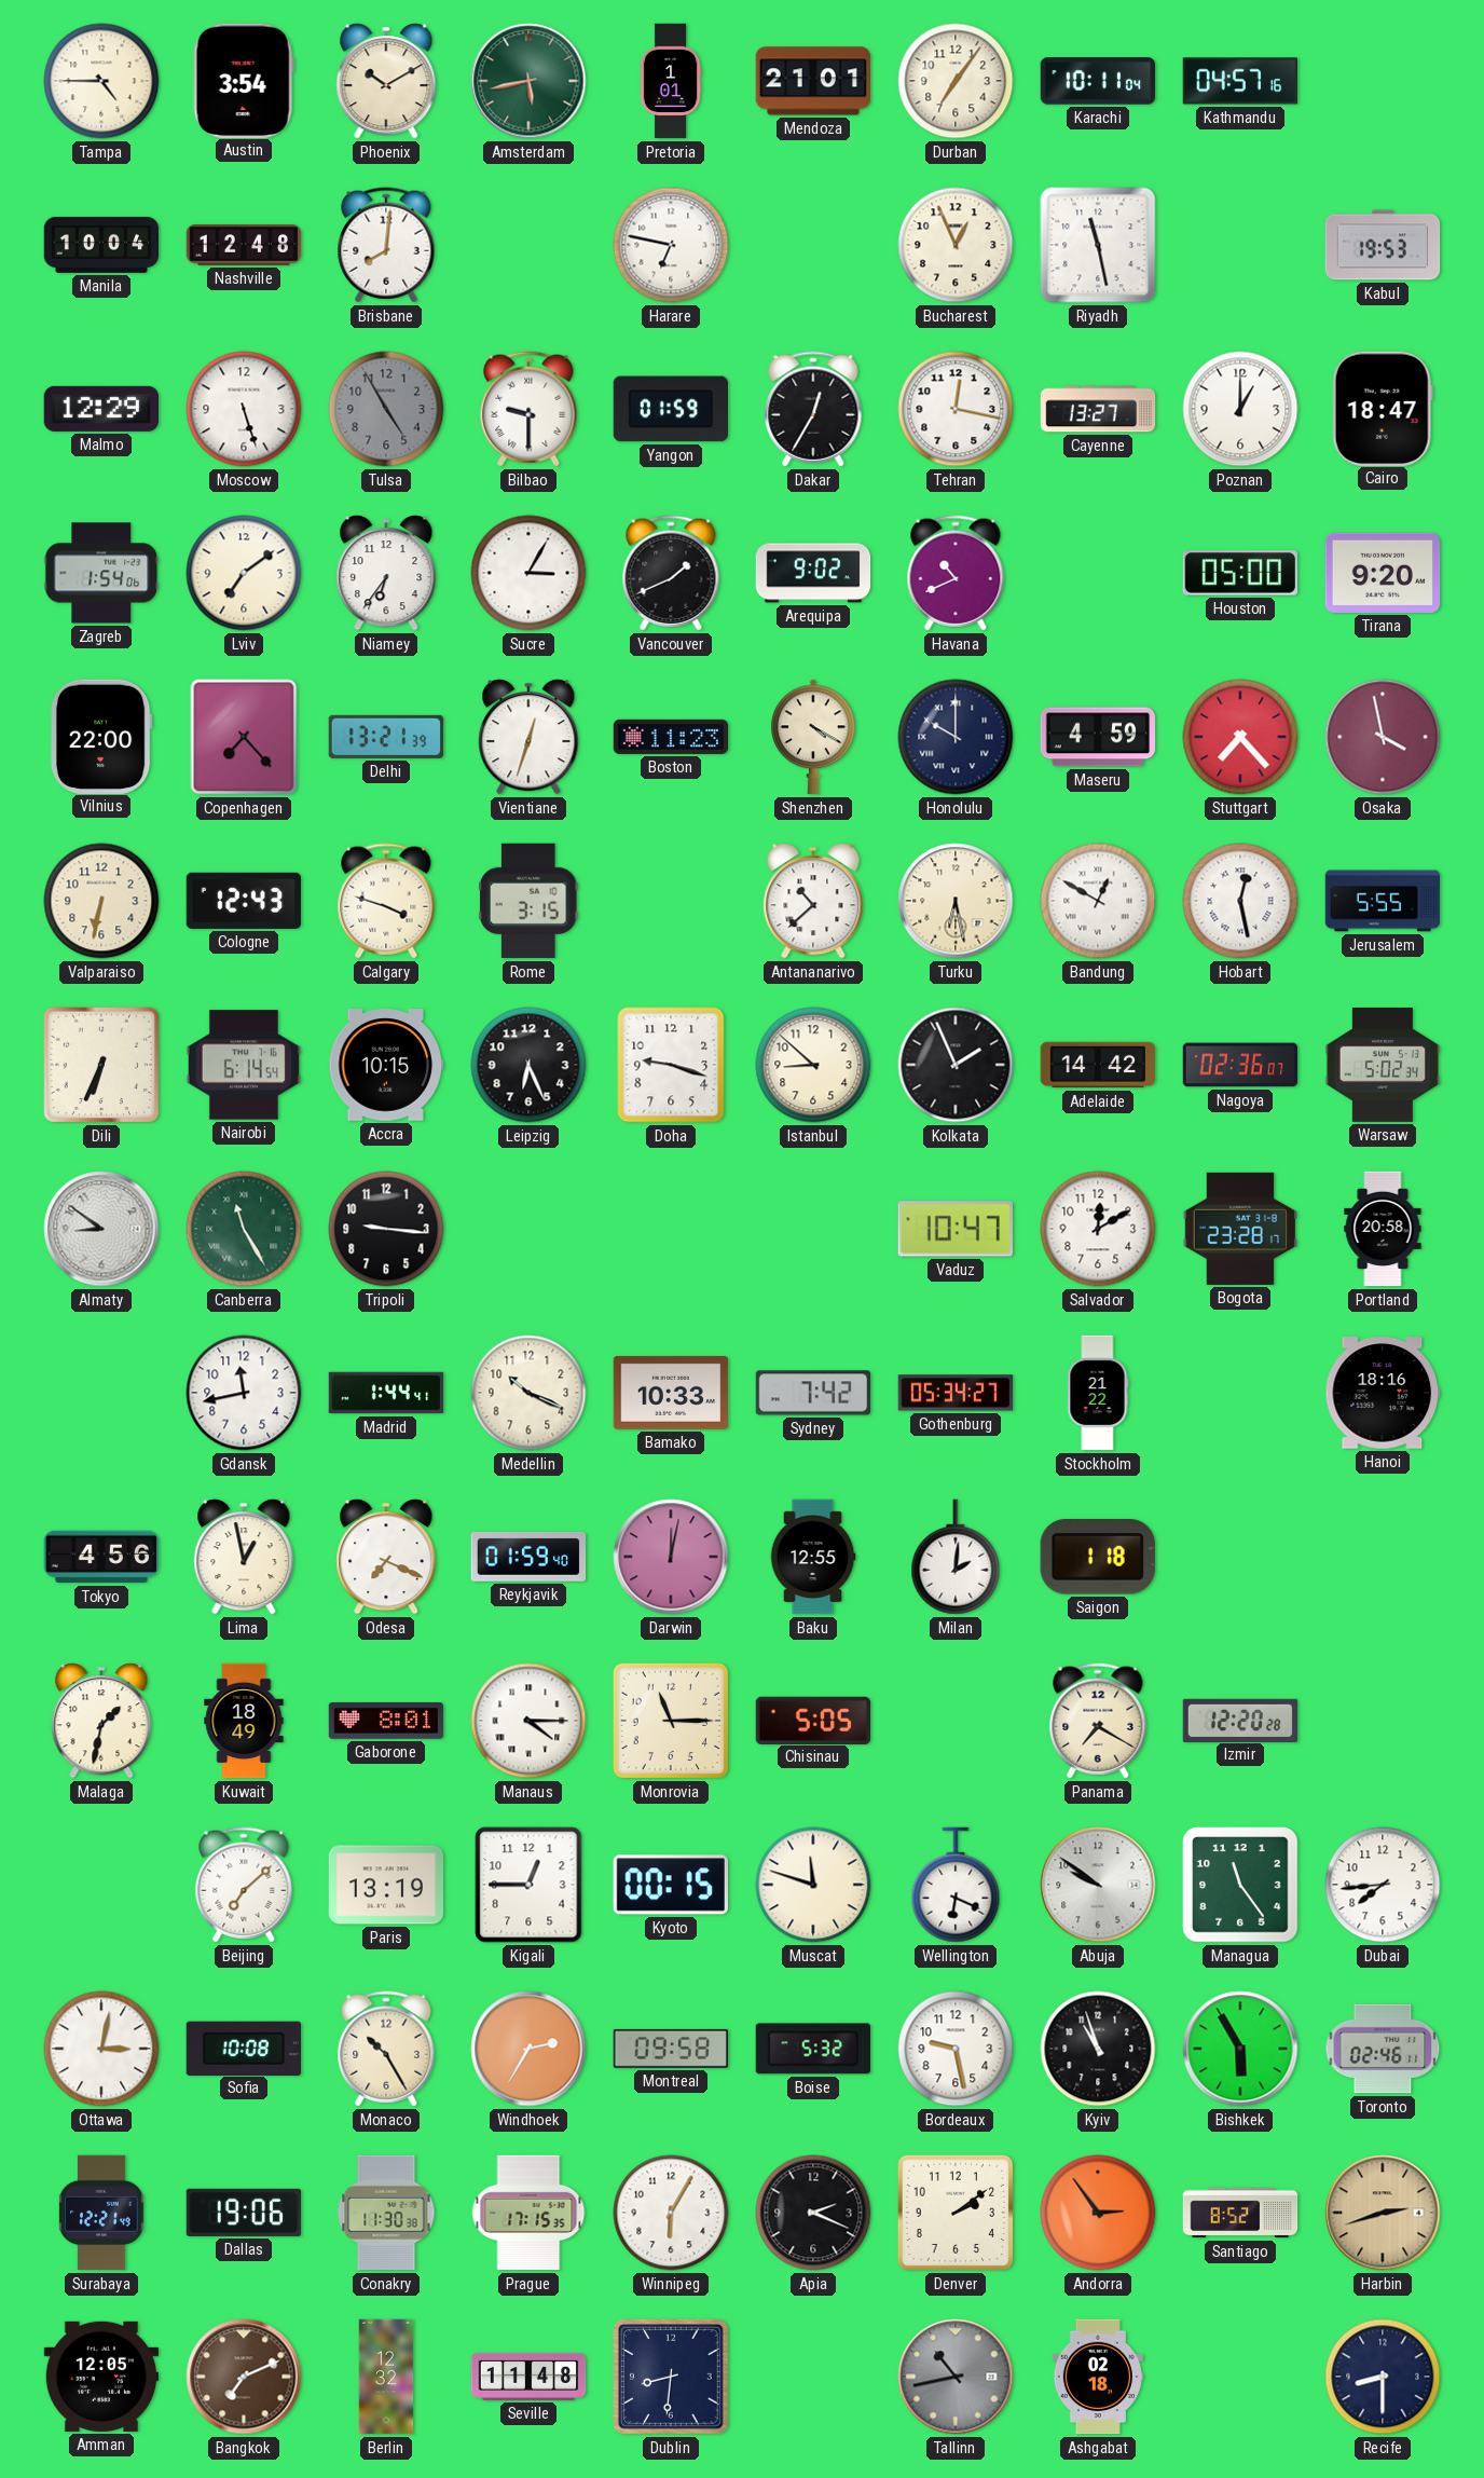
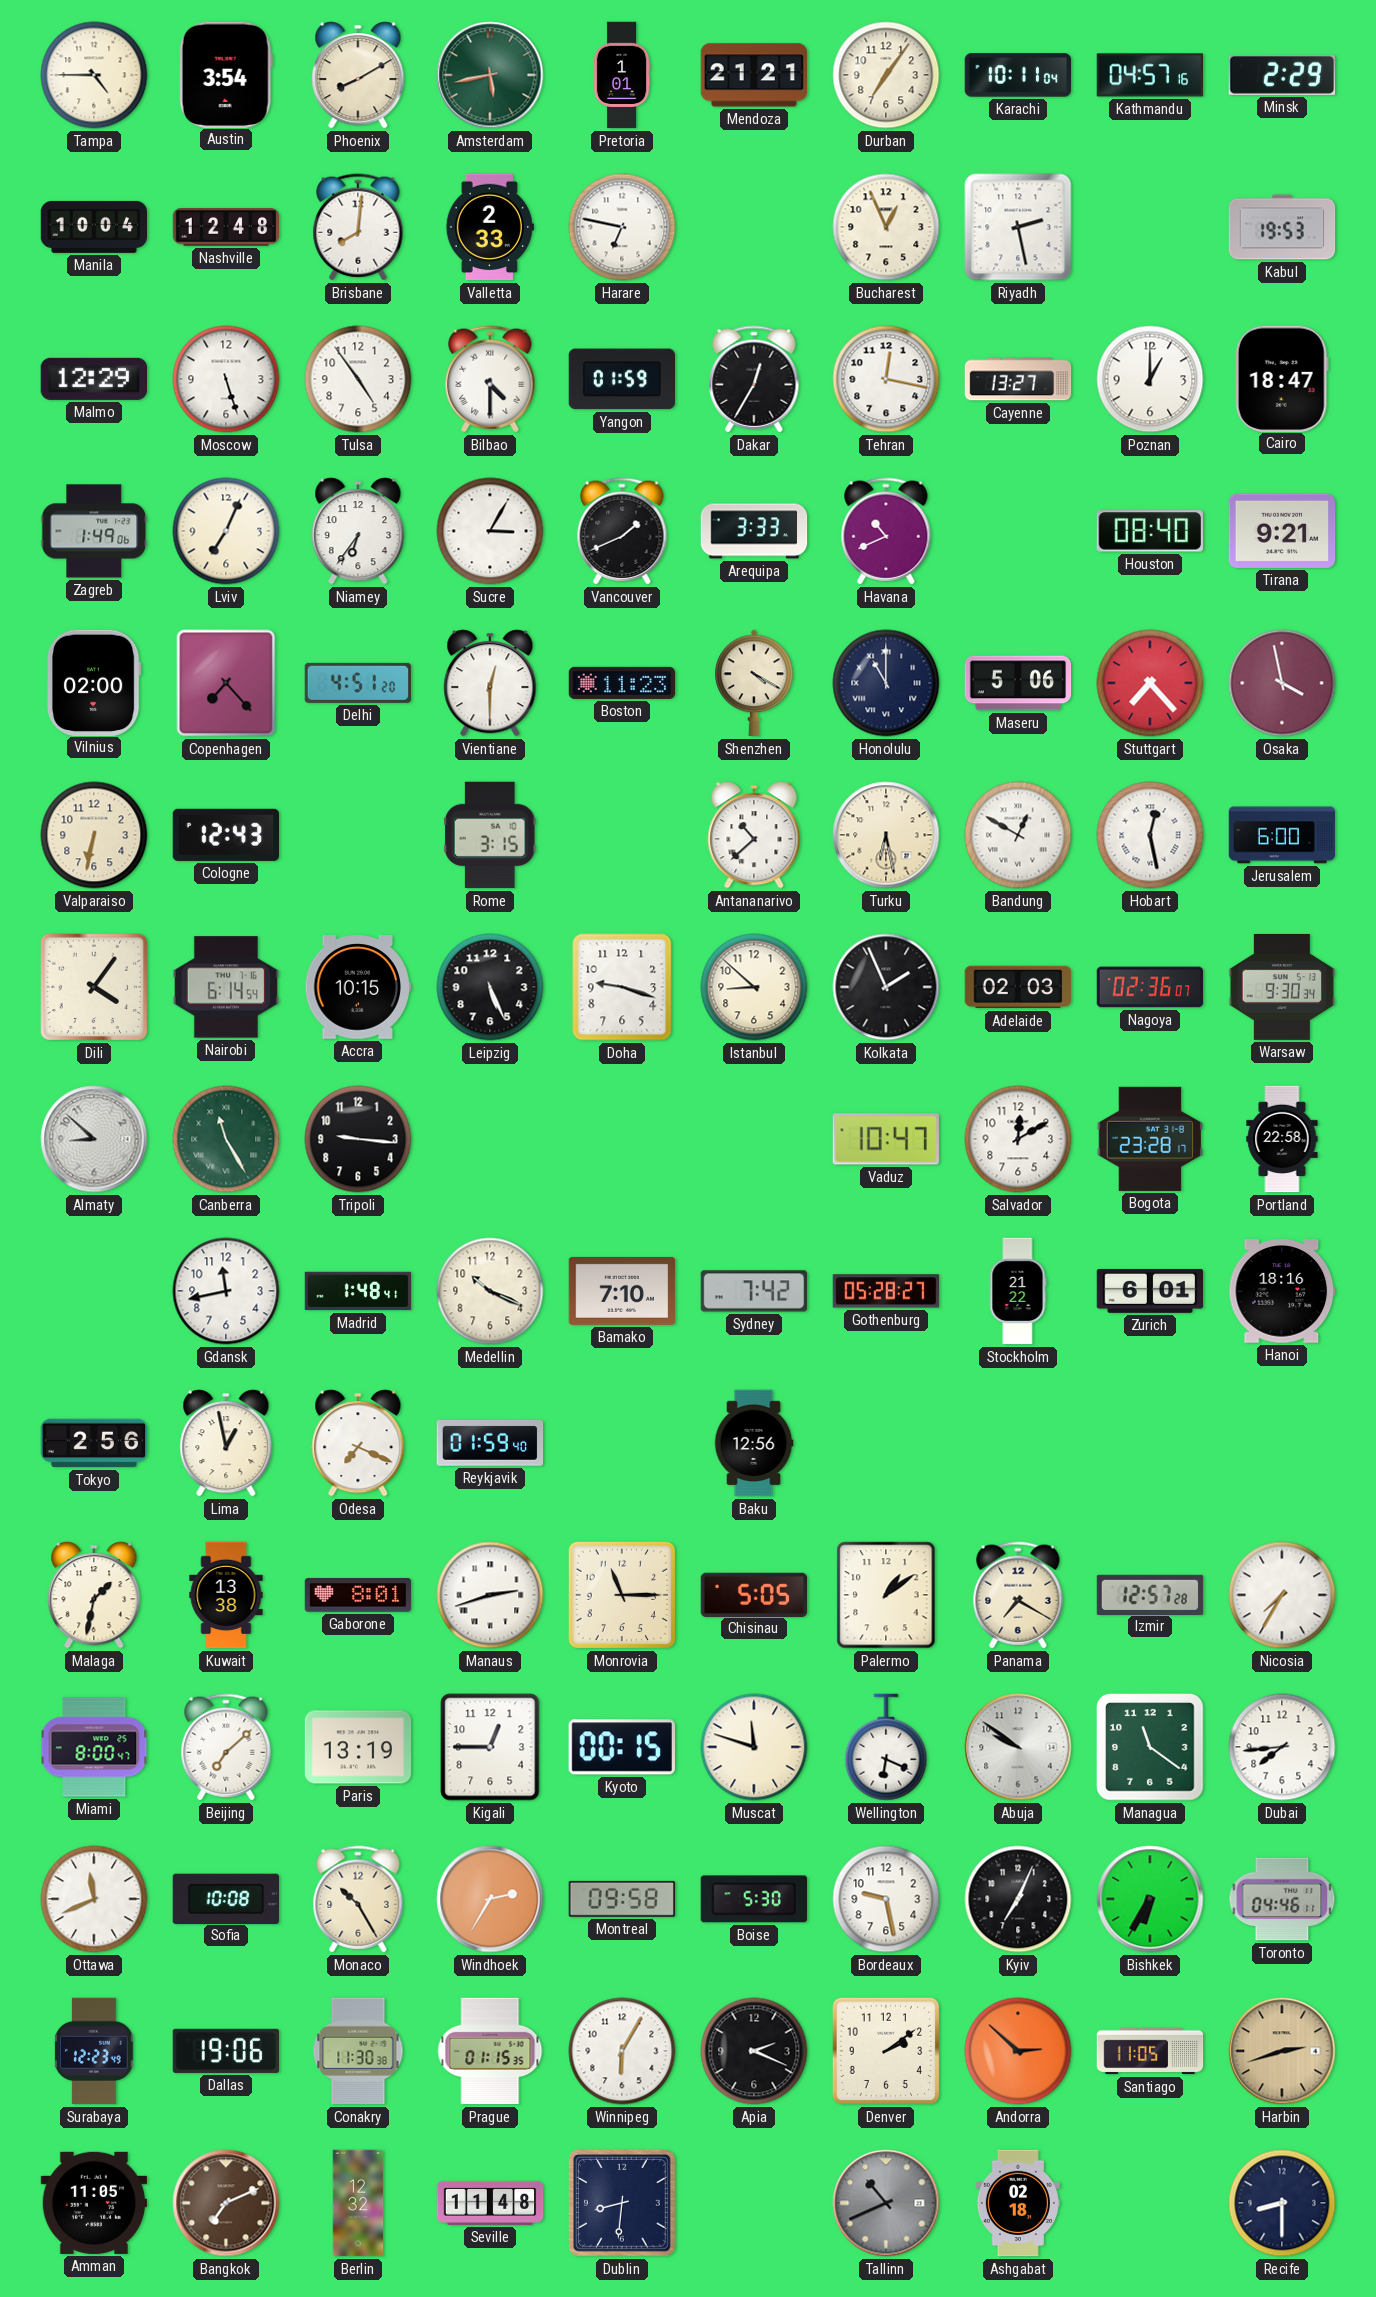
Phoenix: 10:10 -> 8:10
Mendoza: 21:01 -> 21:21
Minsk: none -> 2:29
Valletta: none -> 2:33
Riyadh: 11:28 -> 2:28
Tulsa: 4:55 -> 4:54
Tulsa dial: grey -> white
Bilbao: 9:30 -> 4:30
Zagreb: 1:54 -> 1:49
Lviv: 7:09 -> 7:04
Arequipa: 9:02 -> 3:33
Houston: 05:00 -> 08:40
Tirana: 9:20 -> 9:21
Vilnius: 22:00 -> 02:00
Delhi: 13:21 -> 4:51
Vientiane: 12:33 -> 12:30
Honolulu: 10:00 -> 11:00
Maseru: 4:59 -> 5:06
Calgary: 3:48 -> none
Jerusalem: 5:55 -> 6:00
Dili: 6:34 -> 4:06
Leipzig: 6:26 -> 5:26
Adelaide: 14:42 -> 02:03
Warsaw: 5:02 -> 9:30
Almaty: 8:51 -> 8:52
Portland: 20:58 -> 22:58
Madrid: 1:44 -> 1:48
Bamako: 10:33 -> 7:10
Gothenburg: 05:34 -> 05:28
Zurich: none -> 6:01
Tokyo: 4:56 -> 2:56
Darwin: 12:02 -> none
Baku: 12:55 -> 12:56
Milan: 2:01 -> none
Saigon: 1:18 -> none
Kuwait: 18:49 -> 13:38
Manaus: 4:15 -> 2:42
Palermo: none -> 1:09
Izmir: 12:20 -> 12:57
Nicosia: none -> 7:35
Miami: none -> 8:00
Managua: 11:24 -> 11:21
Ottawa: 3:02 -> 11:41
Boise: 5:32 -> 5:30
Kyiv: 10:57 -> 7:04
Bishkek: 5:55 -> 6:35
Toronto: 02:46 -> 04:46
Surabaya: 12:21 -> 12:23
Prague: 17:15 -> 01:15
Andorra: 2:54 -> 2:52
Santiago: 8:52 -> 11:05
Amman: 12:05 -> 11:05
Tallinn: 10:43 -> 10:41
